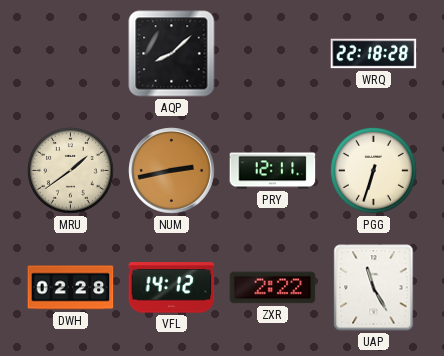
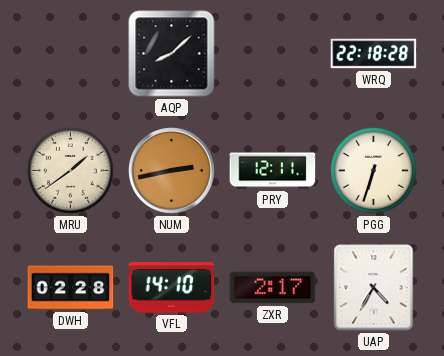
VFL: 14:12 -> 14:10
ZXR: 2:22 -> 2:17
UAP: 11:25 -> 4:35
